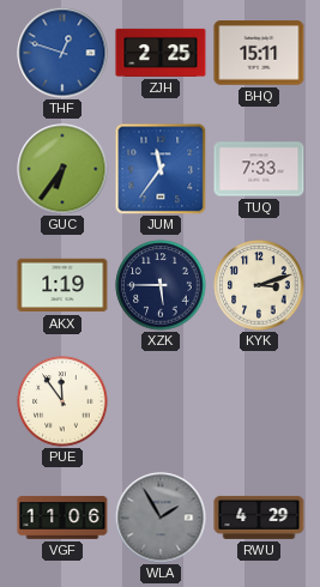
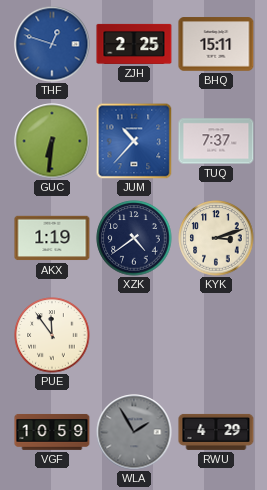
GUC: 6:36 -> 6:31
JUM: 11:36 -> 10:37
TUQ: 7:33 -> 7:37
XZK: 5:45 -> 4:39
VGF: 11:06 -> 10:59
